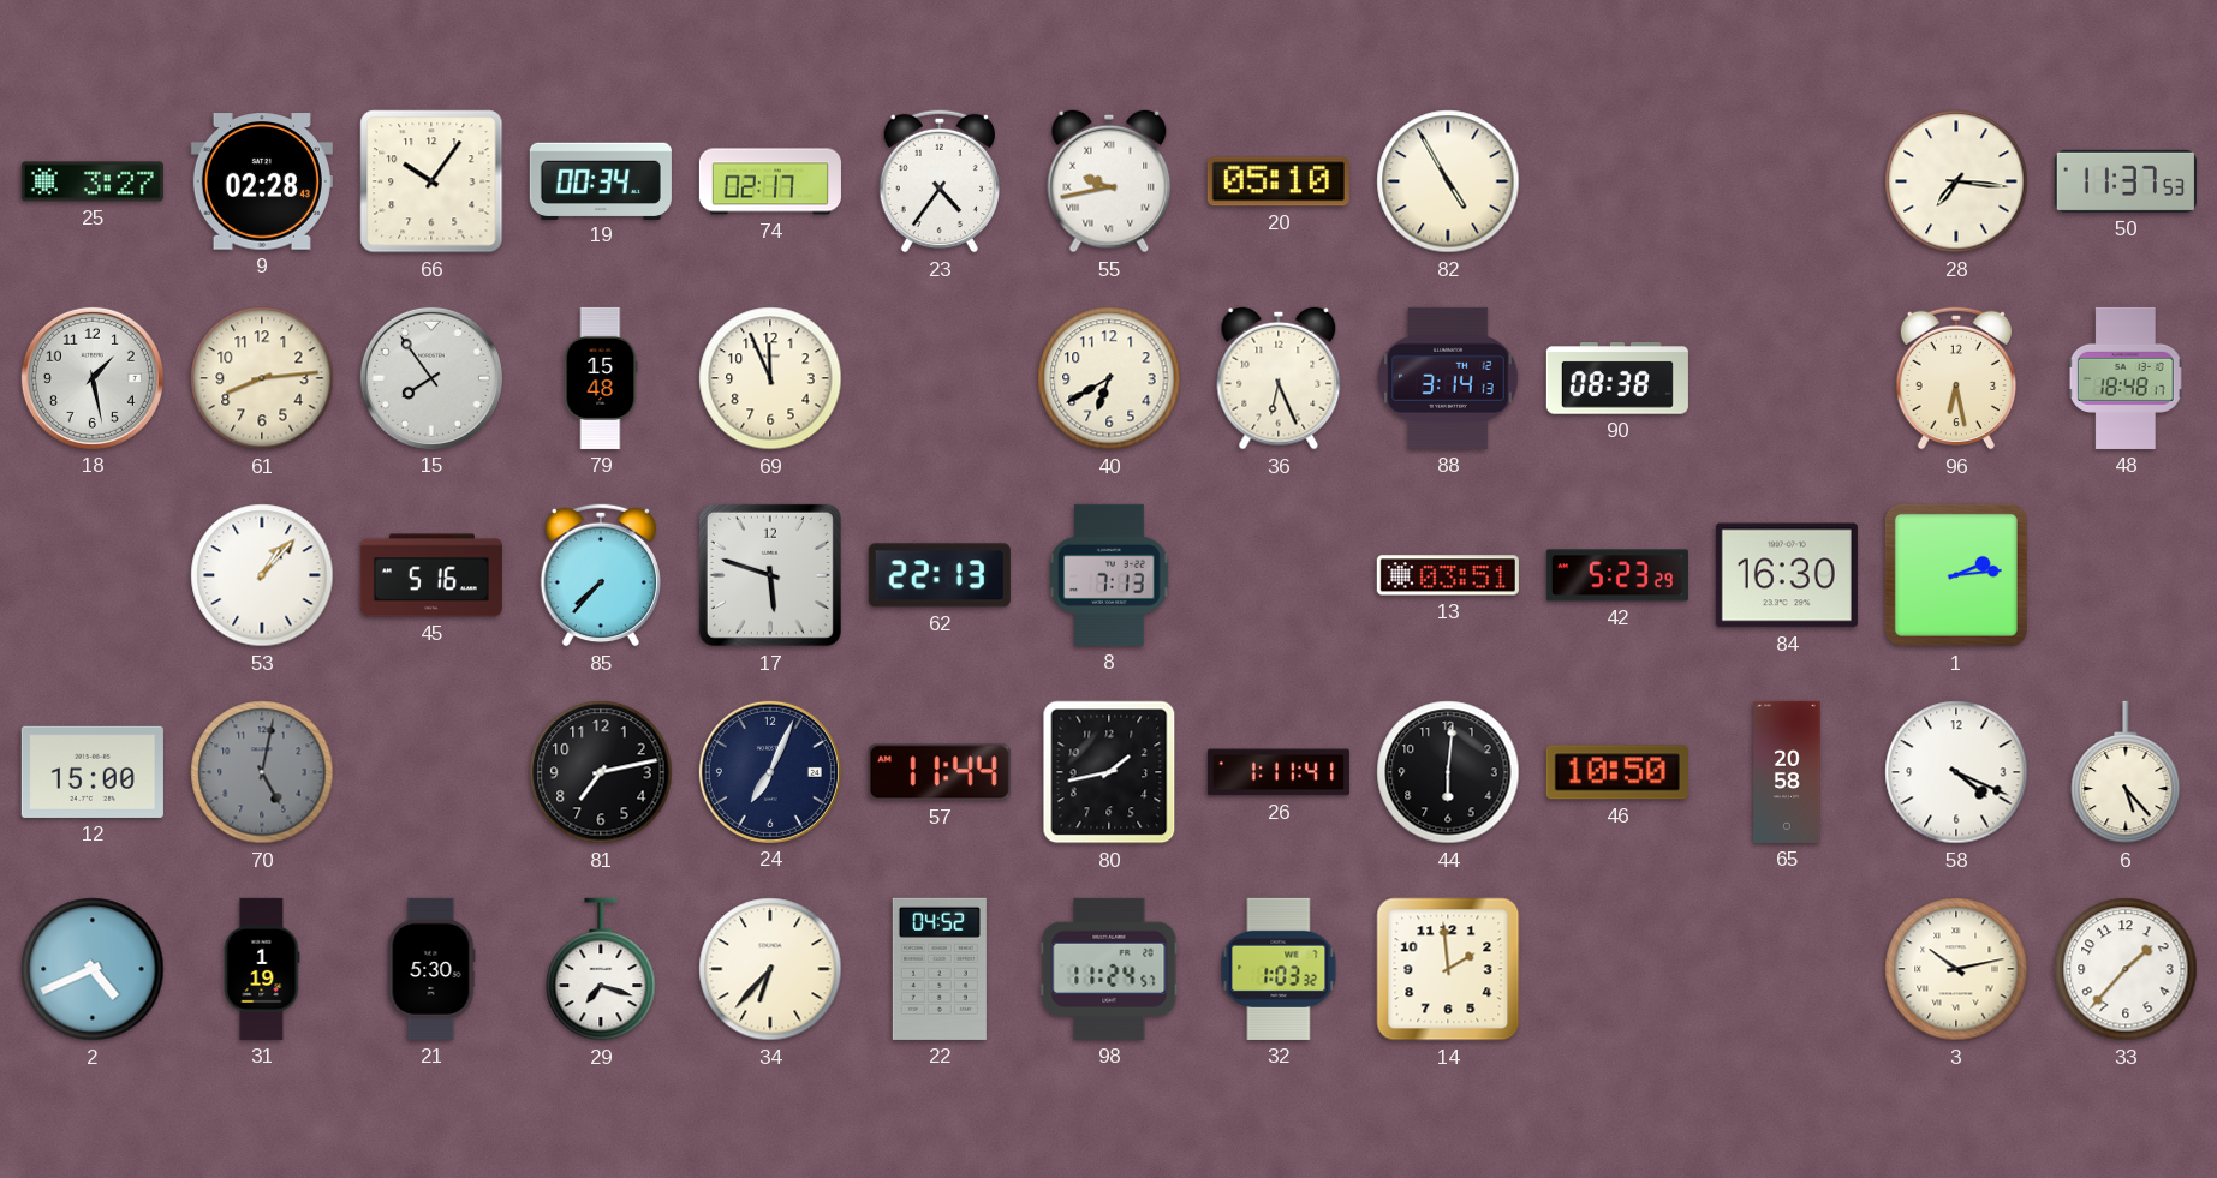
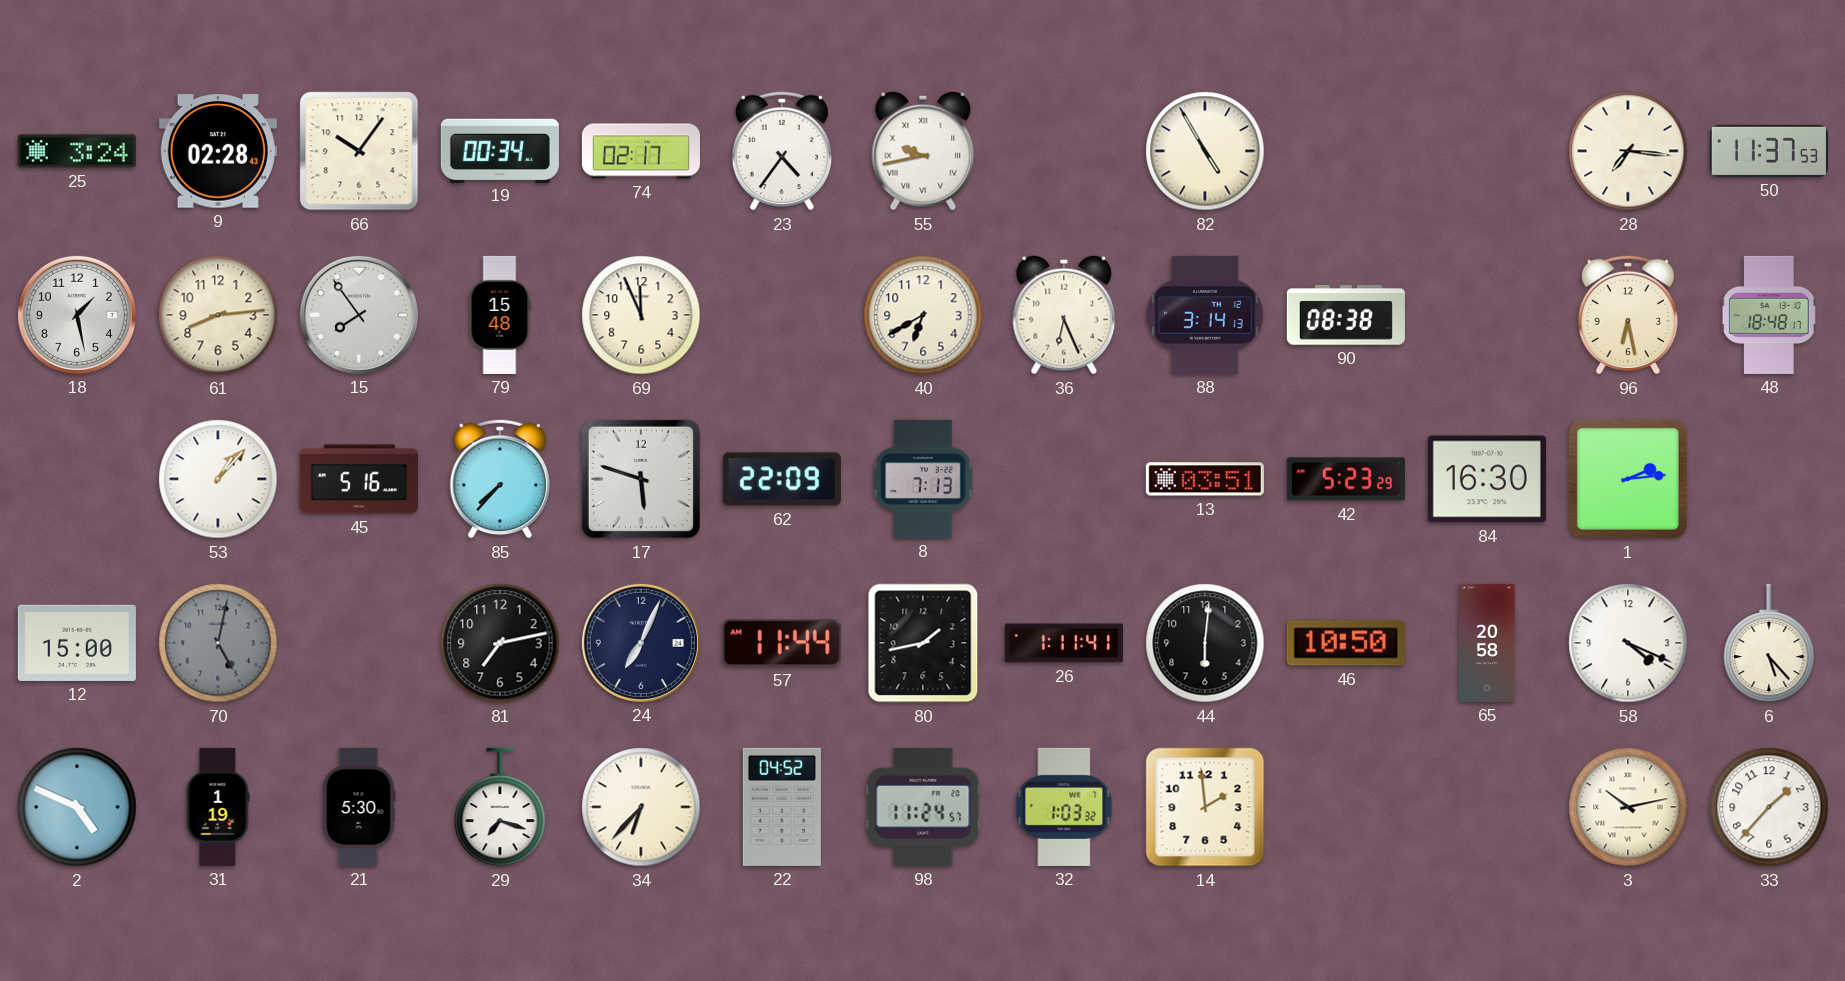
25: 3:27 -> 3:24
20: 05:10 -> none
62: 22:13 -> 22:09
2: 4:41 -> 4:49
